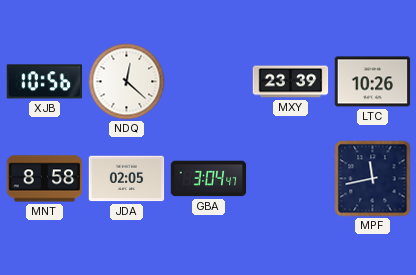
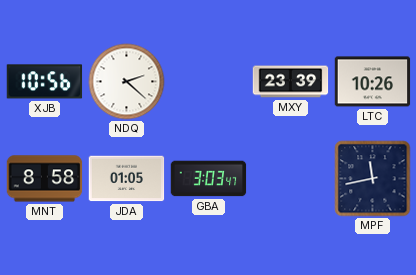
NDQ: 12:22 -> 2:22
JDA: 02:05 -> 01:05
GBA: 3:04 -> 3:03
